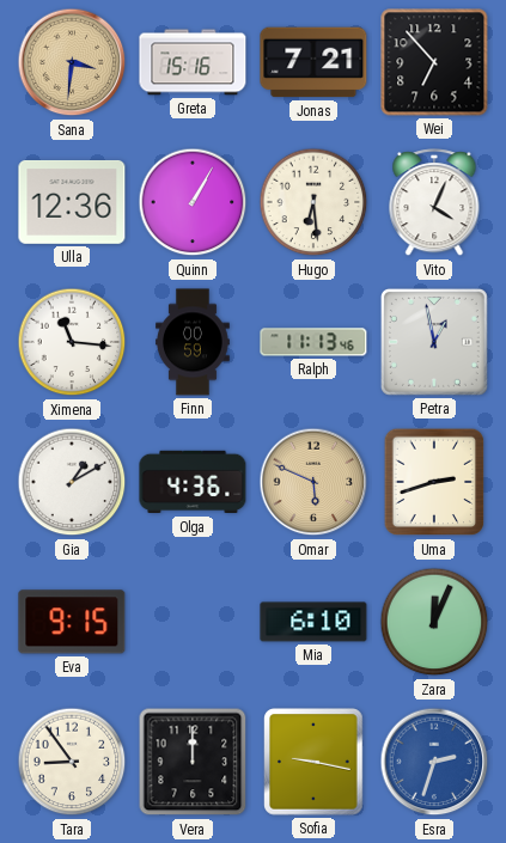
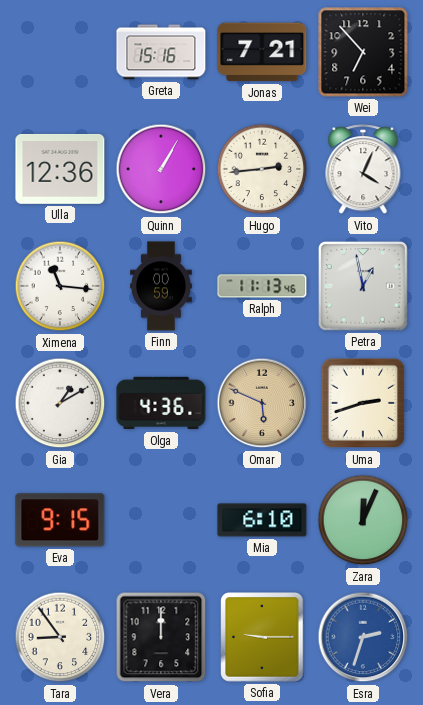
Sana: 3:31 -> none
Hugo: 6:29 -> 2:44
Sofia: 9:17 -> 9:15
